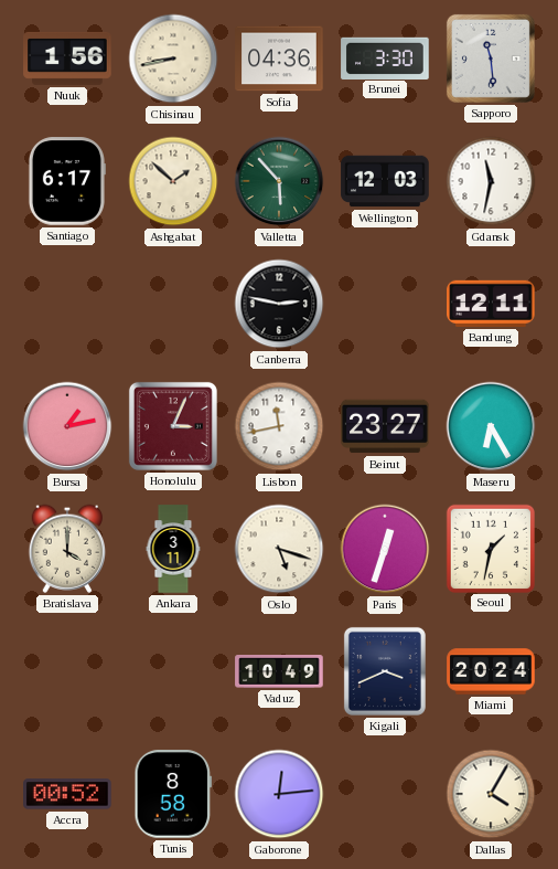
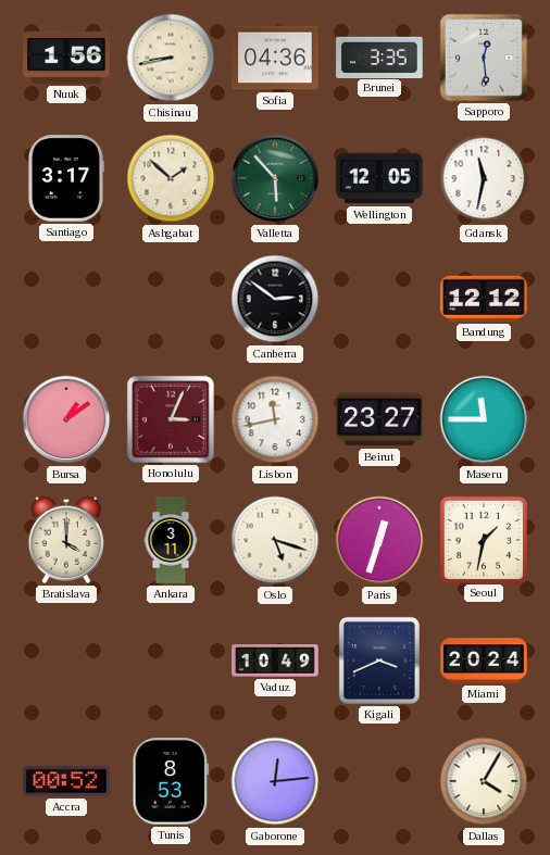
Brunei: 3:30 -> 3:35
Sapporo: 11:29 -> 12:29
Santiago: 6:17 -> 3:17
Wellington: 12:03 -> 12:05
Canberra: 2:47 -> 2:51
Bandung: 12:11 -> 12:12
Bursa: 1:13 -> 1:09
Maseru: 6:25 -> 11:45
Tunis: 8:58 -> 8:53
